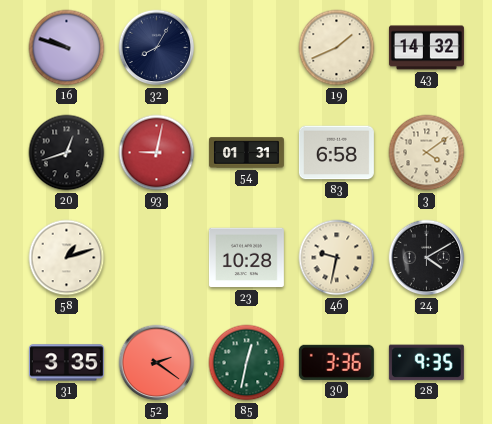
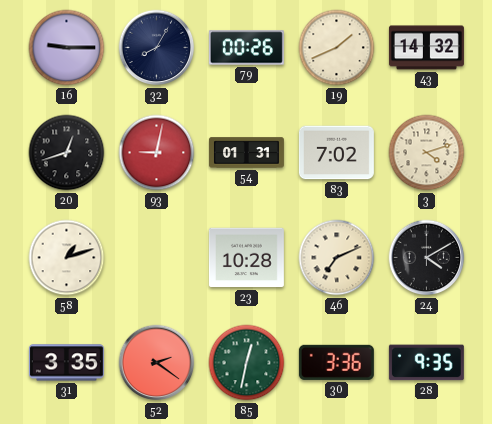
16: 9:48 -> 9:15
79: none -> 00:26
83: 6:58 -> 7:02
3: 4:09 -> 4:12
46: 9:32 -> 7:11
